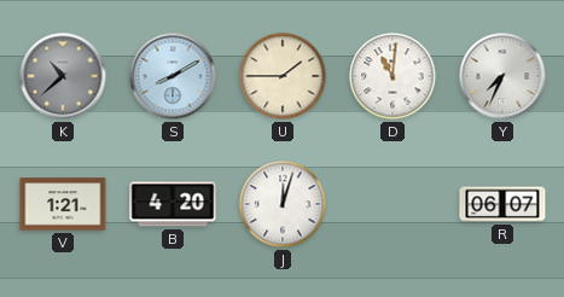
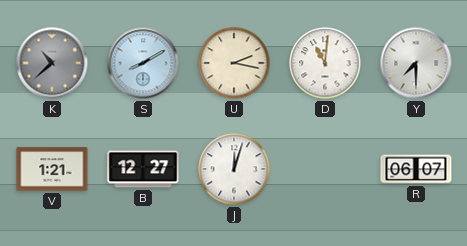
U: 1:45 -> 2:17
Y: 7:34 -> 7:30
B: 4:20 -> 12:27
